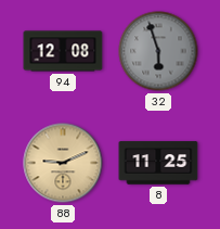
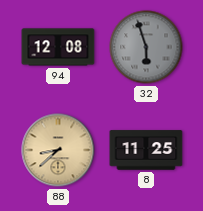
88: 9:11 -> 8:38
